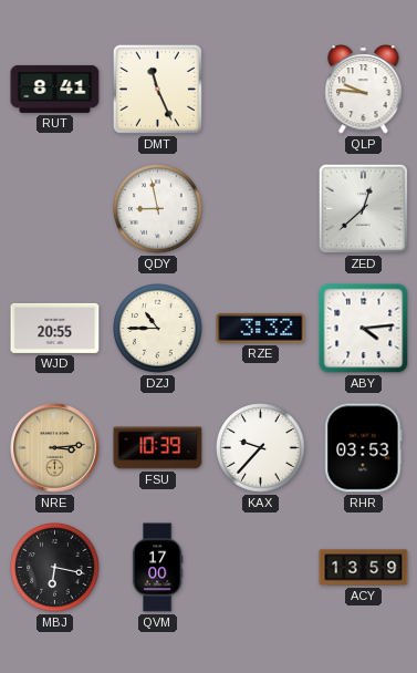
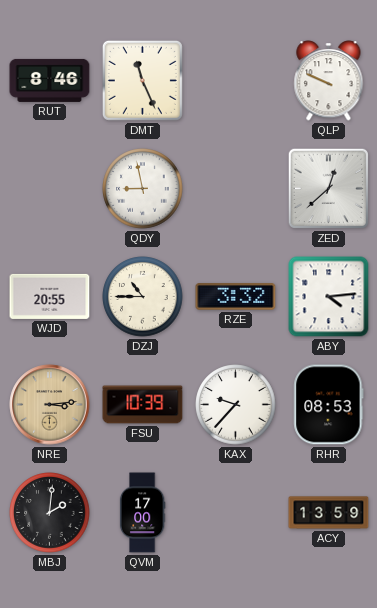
RUT: 8:41 -> 8:46
QLP: 9:46 -> 9:49
RHR: 03:53 -> 08:53
MBJ: 6:17 -> 2:01
